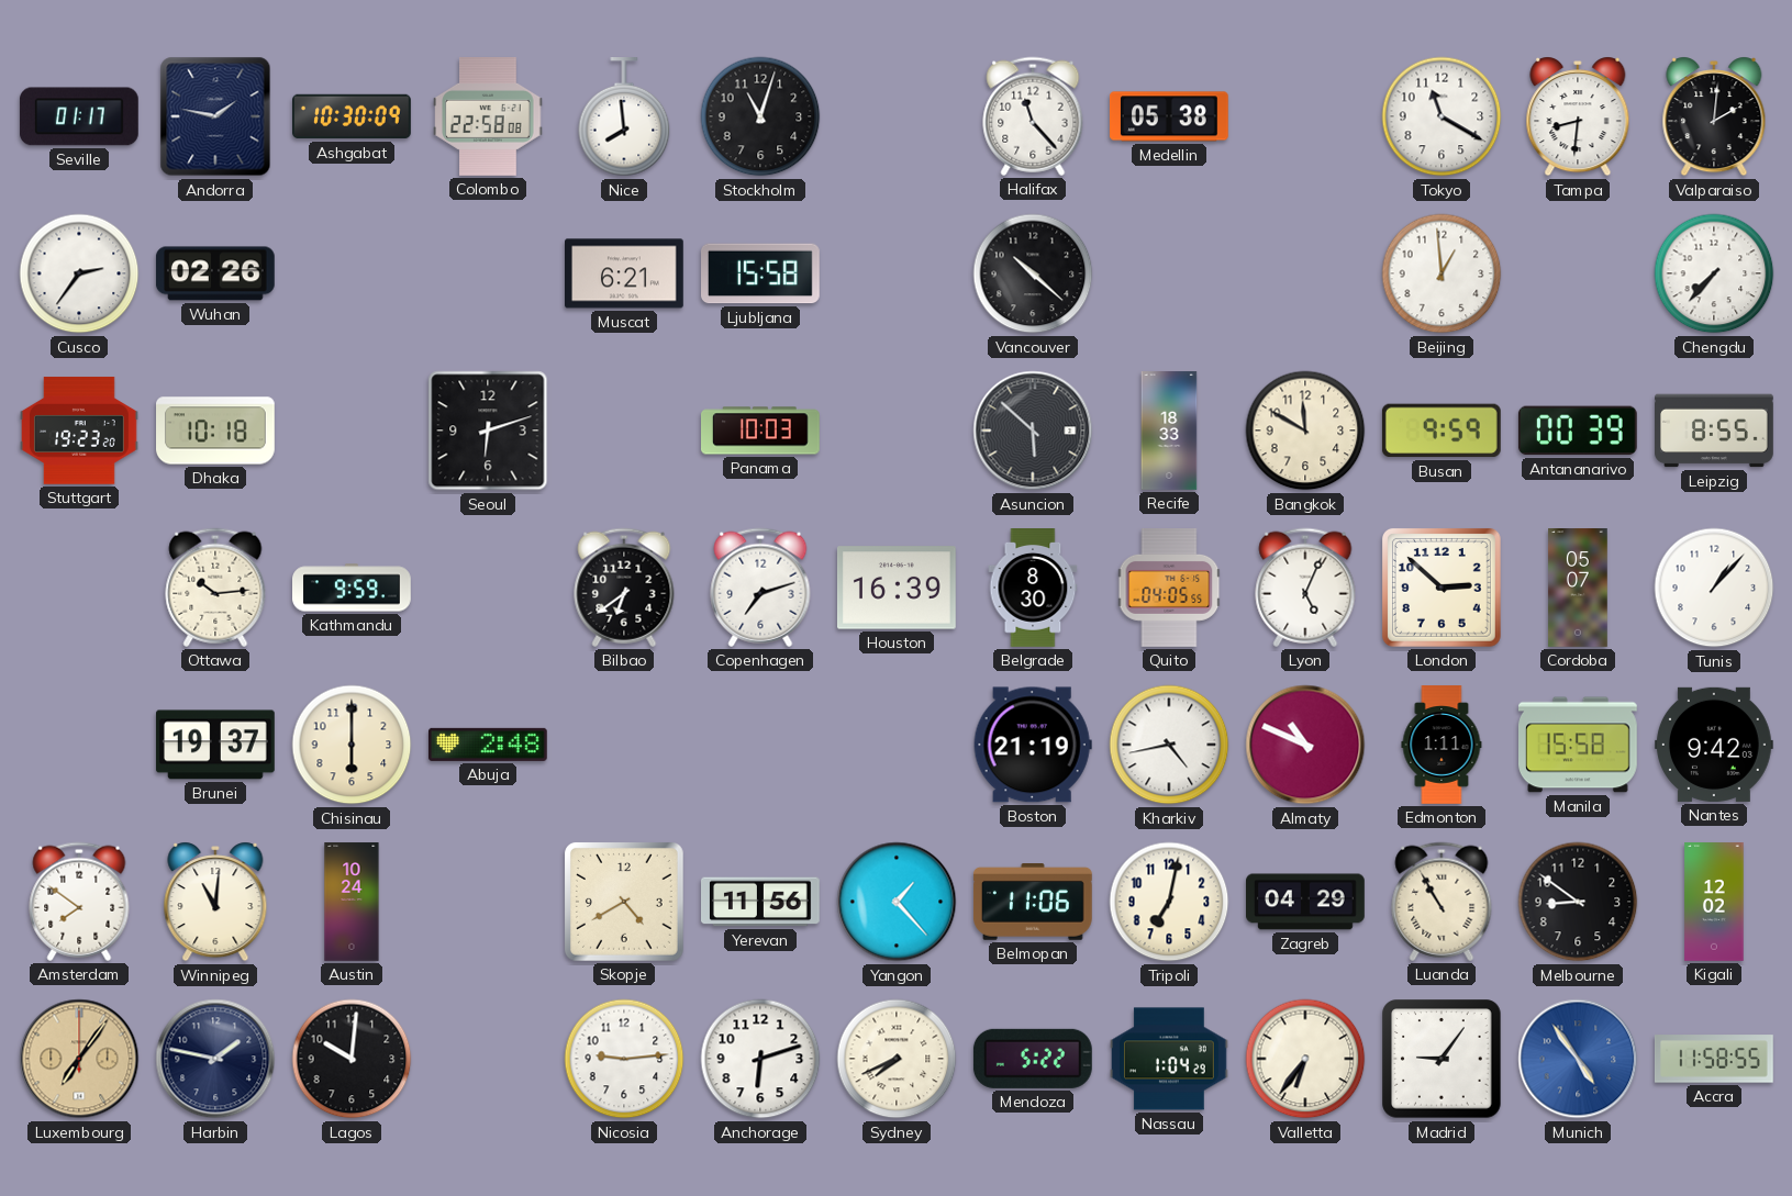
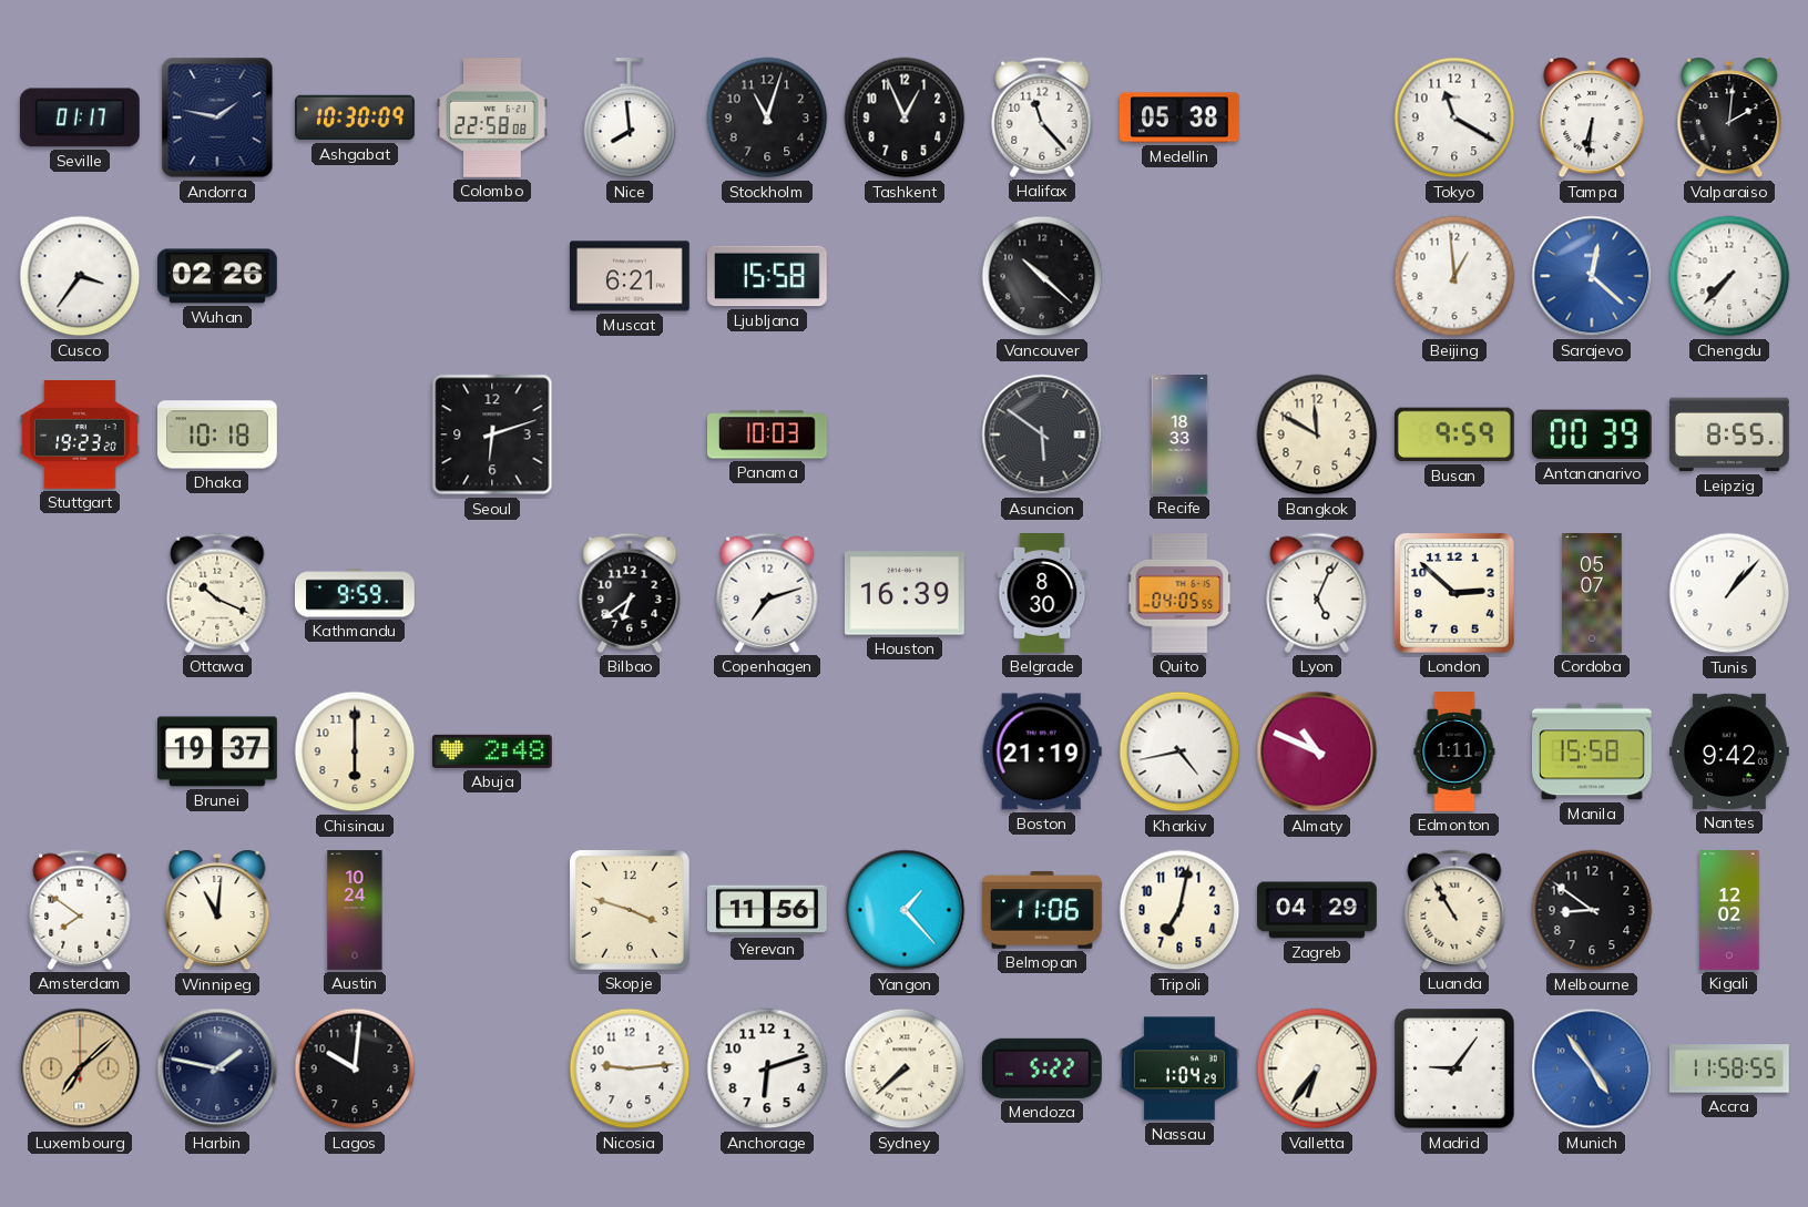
Tashkent: none -> 12:56
Tampa: 8:31 -> 6:31
Cusco: 2:36 -> 3:36
Sarajevo: none -> 12:22
Asuncion: 5:52 -> 5:51
Ottawa: 10:14 -> 10:19
Skopje: 4:40 -> 3:48
Luxembourg: 7:06 -> 7:08
Sydney: 7:41 -> 7:38
